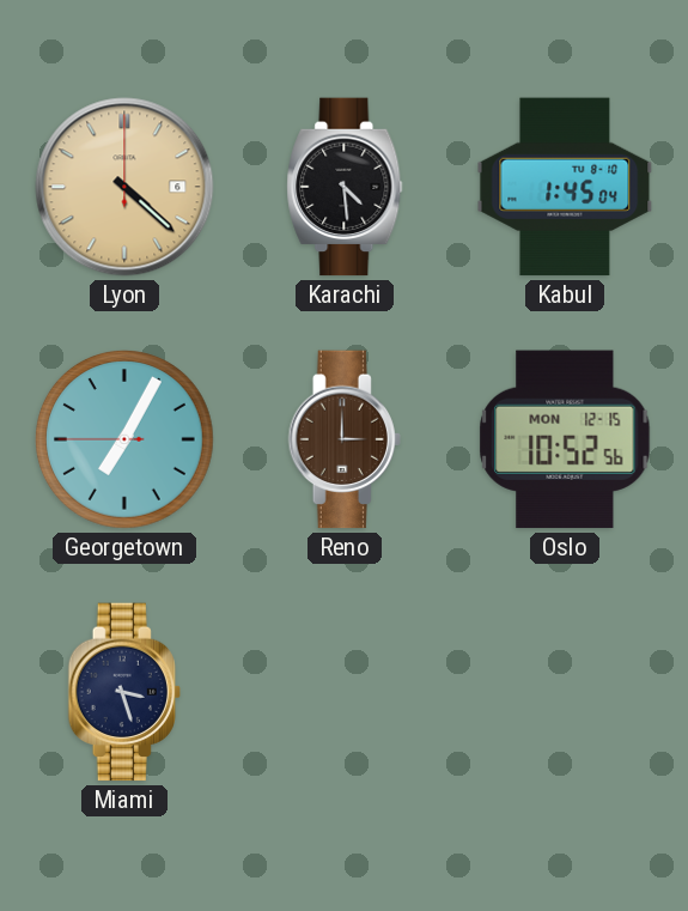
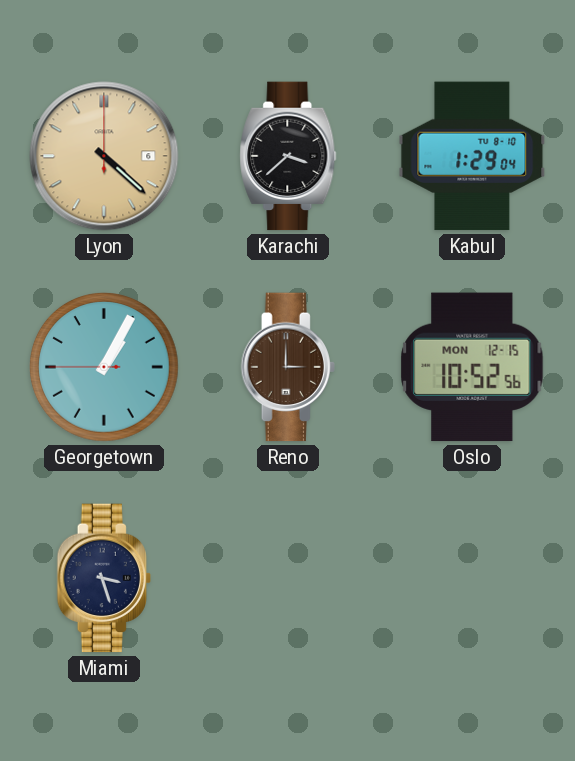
Karachi: 4:29 -> 3:38
Kabul: 1:45 -> 1:29
Georgetown: 7:04 -> 1:04
